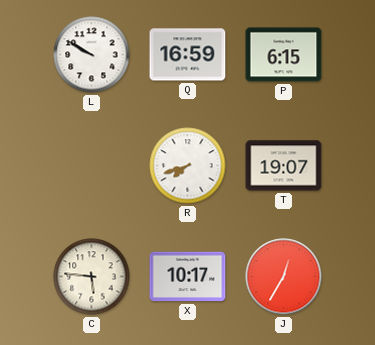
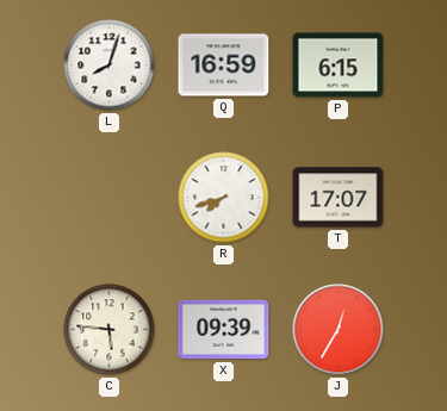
L: 9:50 -> 8:03
T: 19:07 -> 17:07
X: 10:17 -> 09:39
